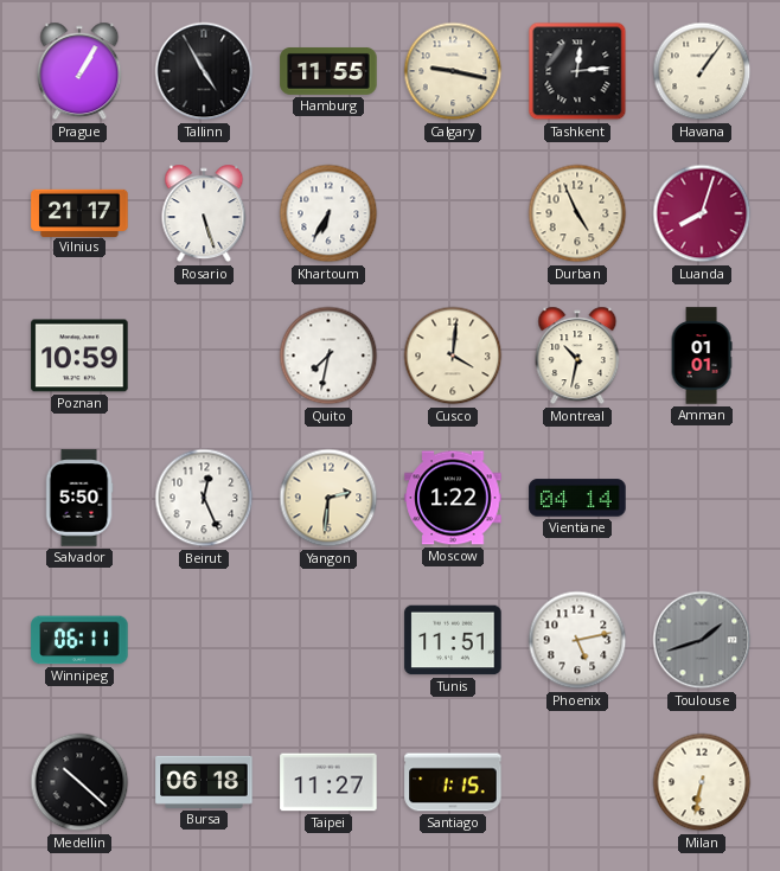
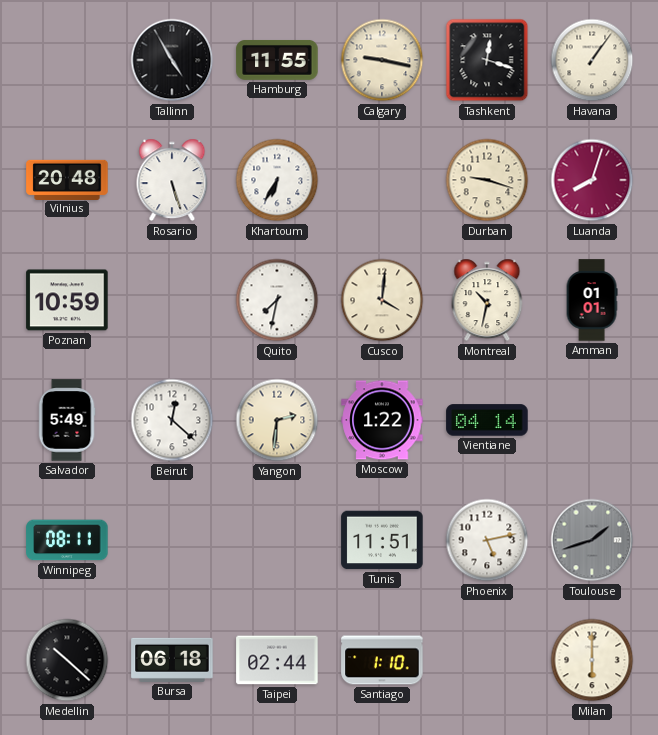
Prague: 1:05 -> none
Tashkent: 12:14 -> 12:18
Vilnius: 21:17 -> 20:48
Durban: 4:56 -> 9:18
Salvador: 5:50 -> 5:49
Beirut: 12:26 -> 12:22
Winnipeg: 06:11 -> 08:11
Taipei: 11:27 -> 02:44
Santiago: 1:15 -> 1:10
Milan: 6:32 -> 6:00
